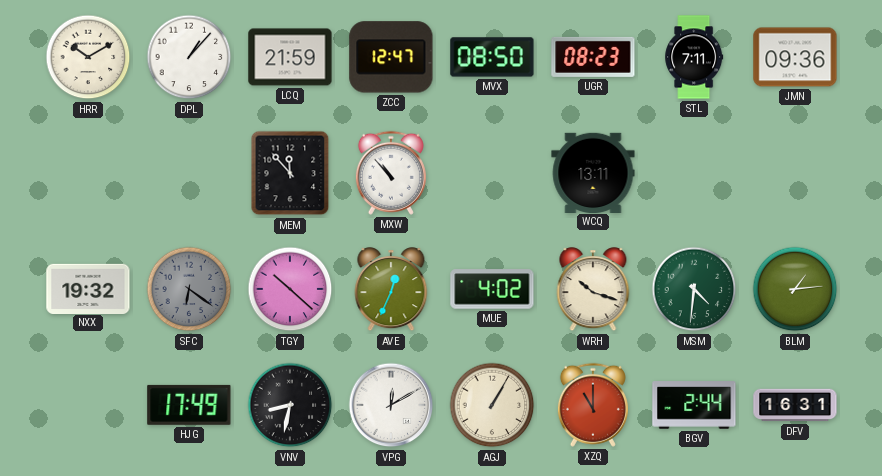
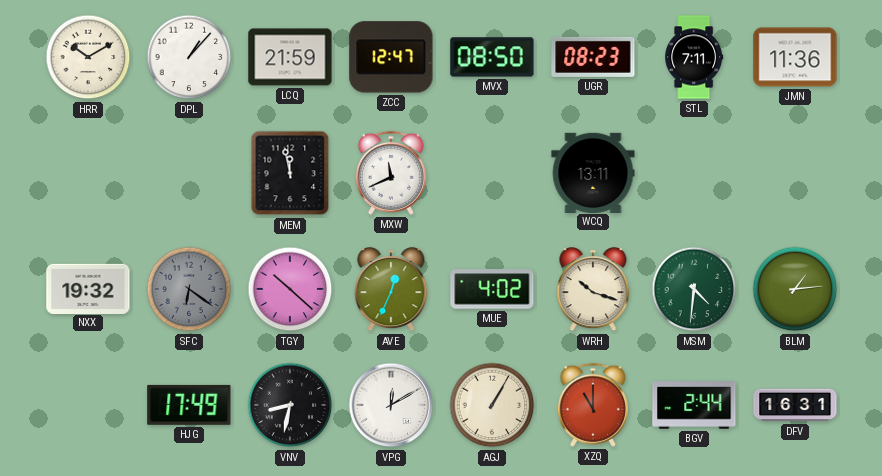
JMN: 09:36 -> 11:36
MEM: 11:53 -> 11:58
MXW: 10:53 -> 11:41
